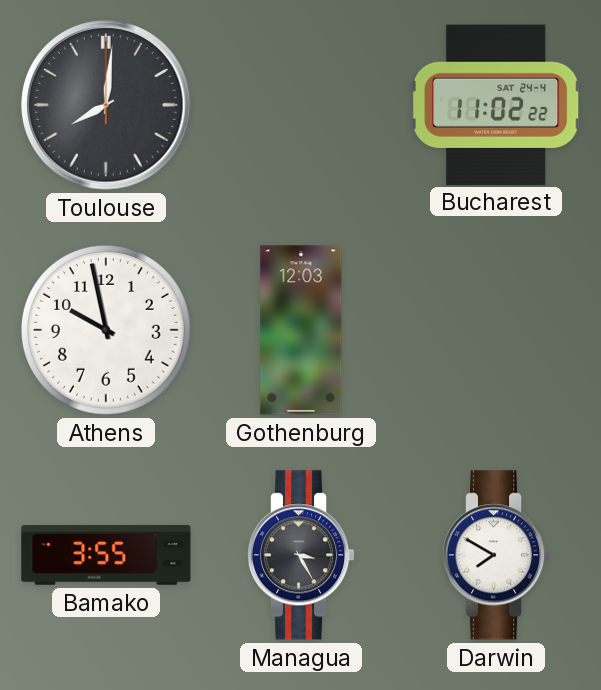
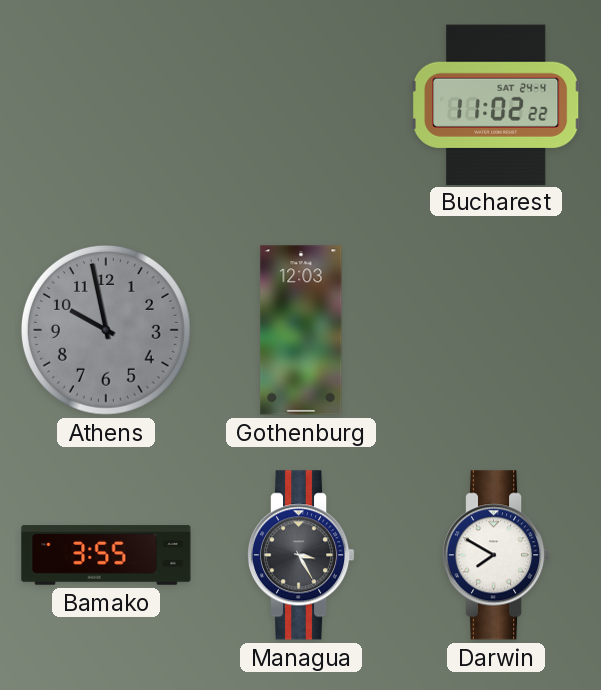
Toulouse: 8:01 -> none
Athens dial: white -> grey
